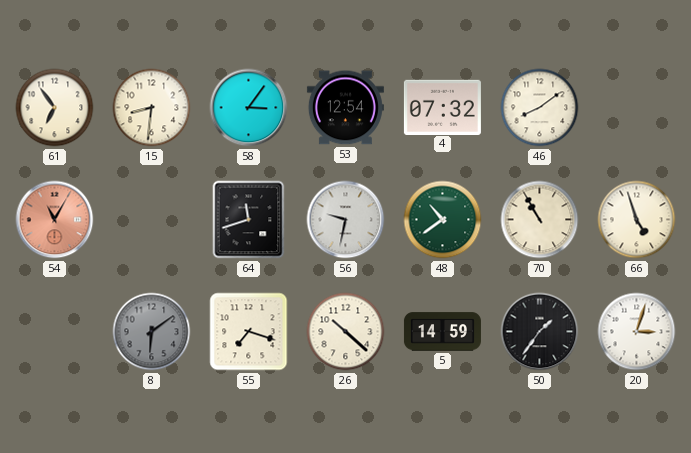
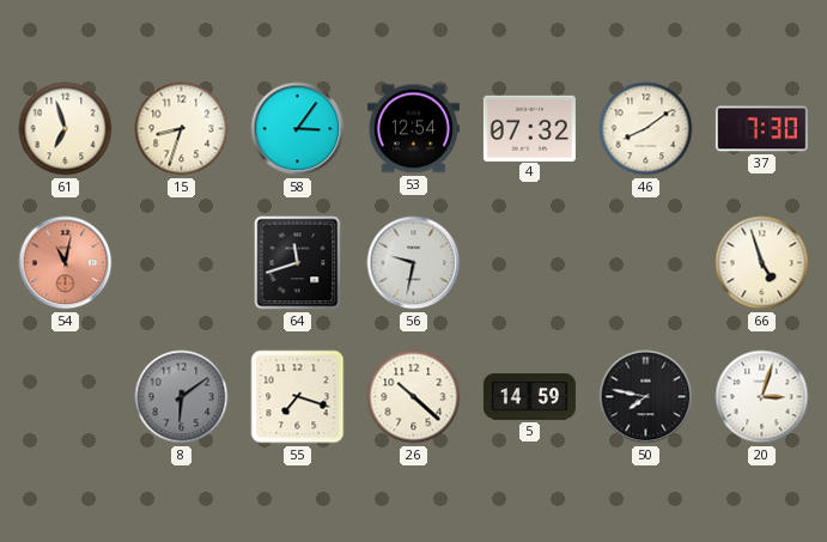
61: 6:54 -> 6:57
15: 8:31 -> 8:33
37: none -> 7:30
54: 11:05 -> 11:02
48: 10:39 -> none
70: 10:55 -> none
50: 1:36 -> 7:47
